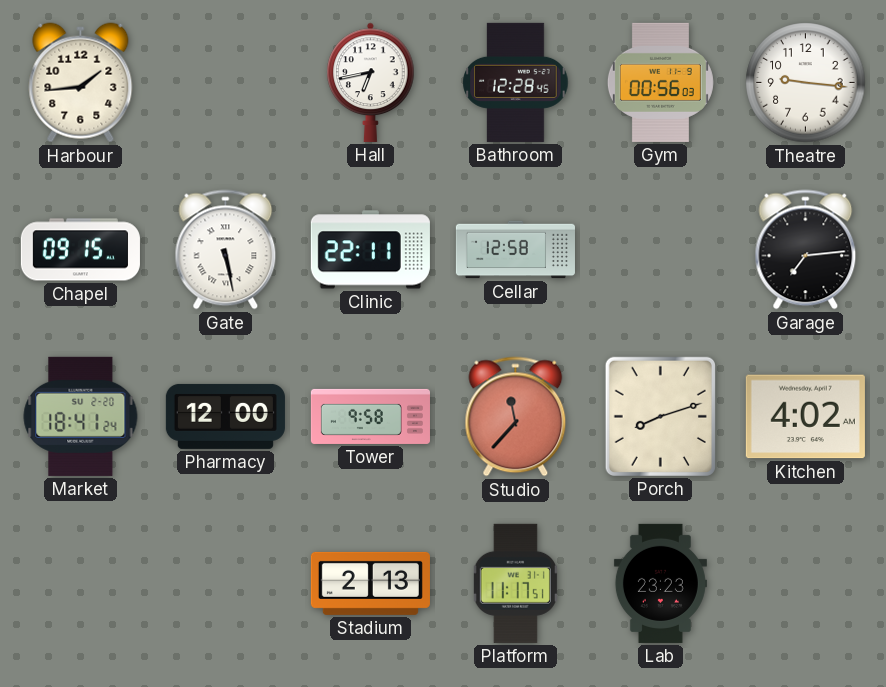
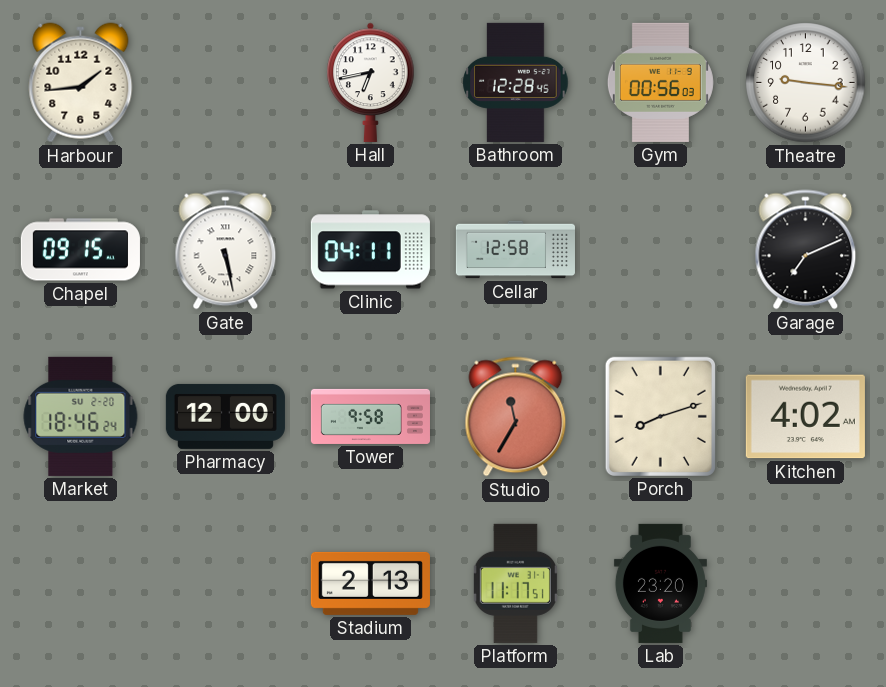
Clinic: 22:11 -> 04:11
Garage: 7:14 -> 7:11
Market: 18:41 -> 18:46
Studio: 11:37 -> 11:35
Lab: 23:23 -> 23:20
